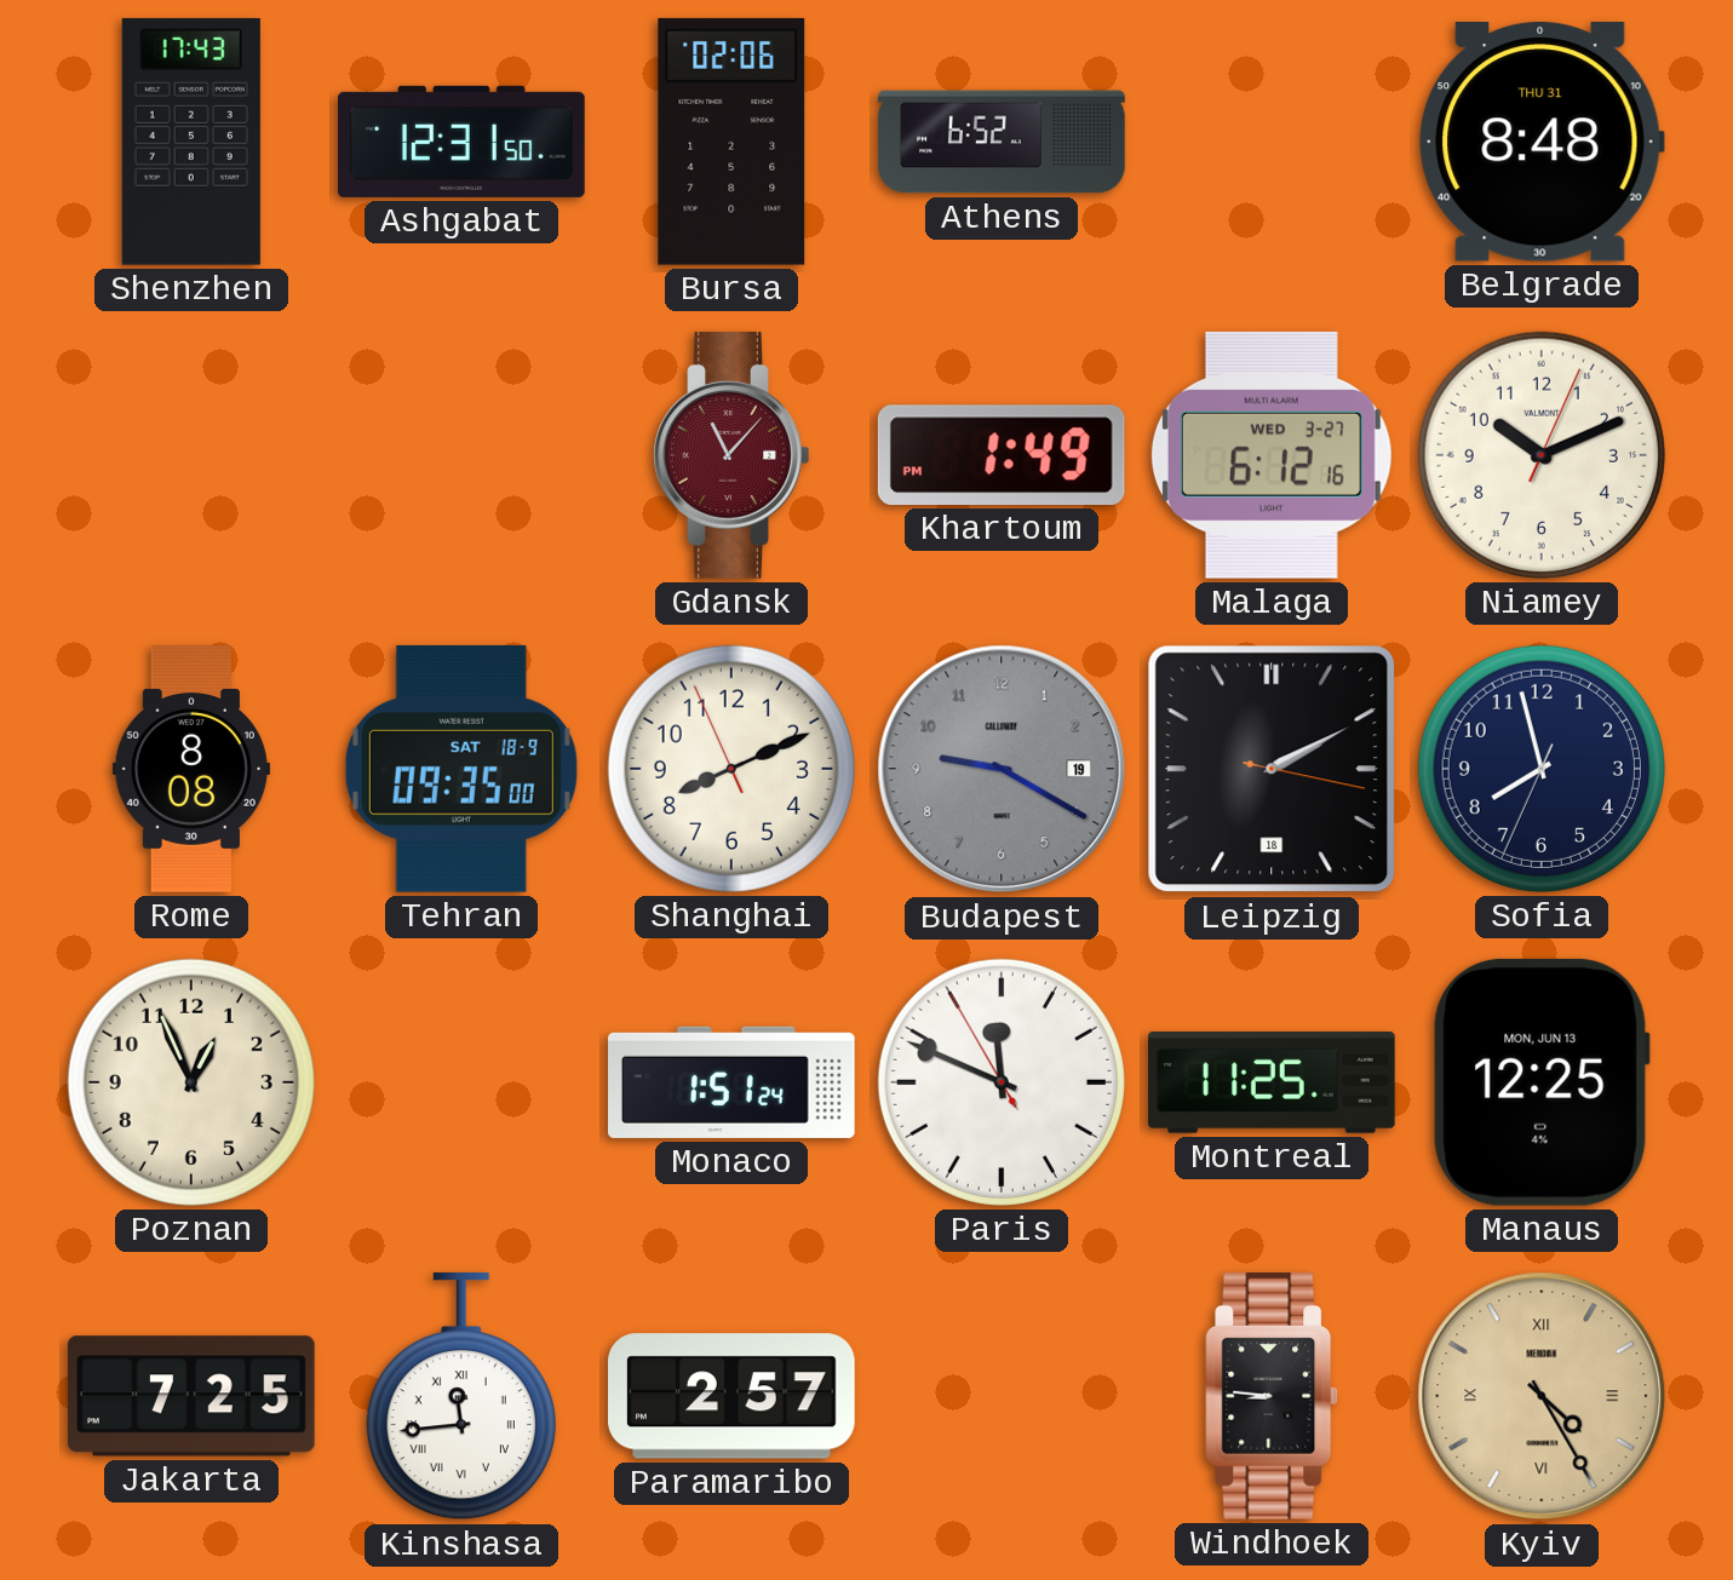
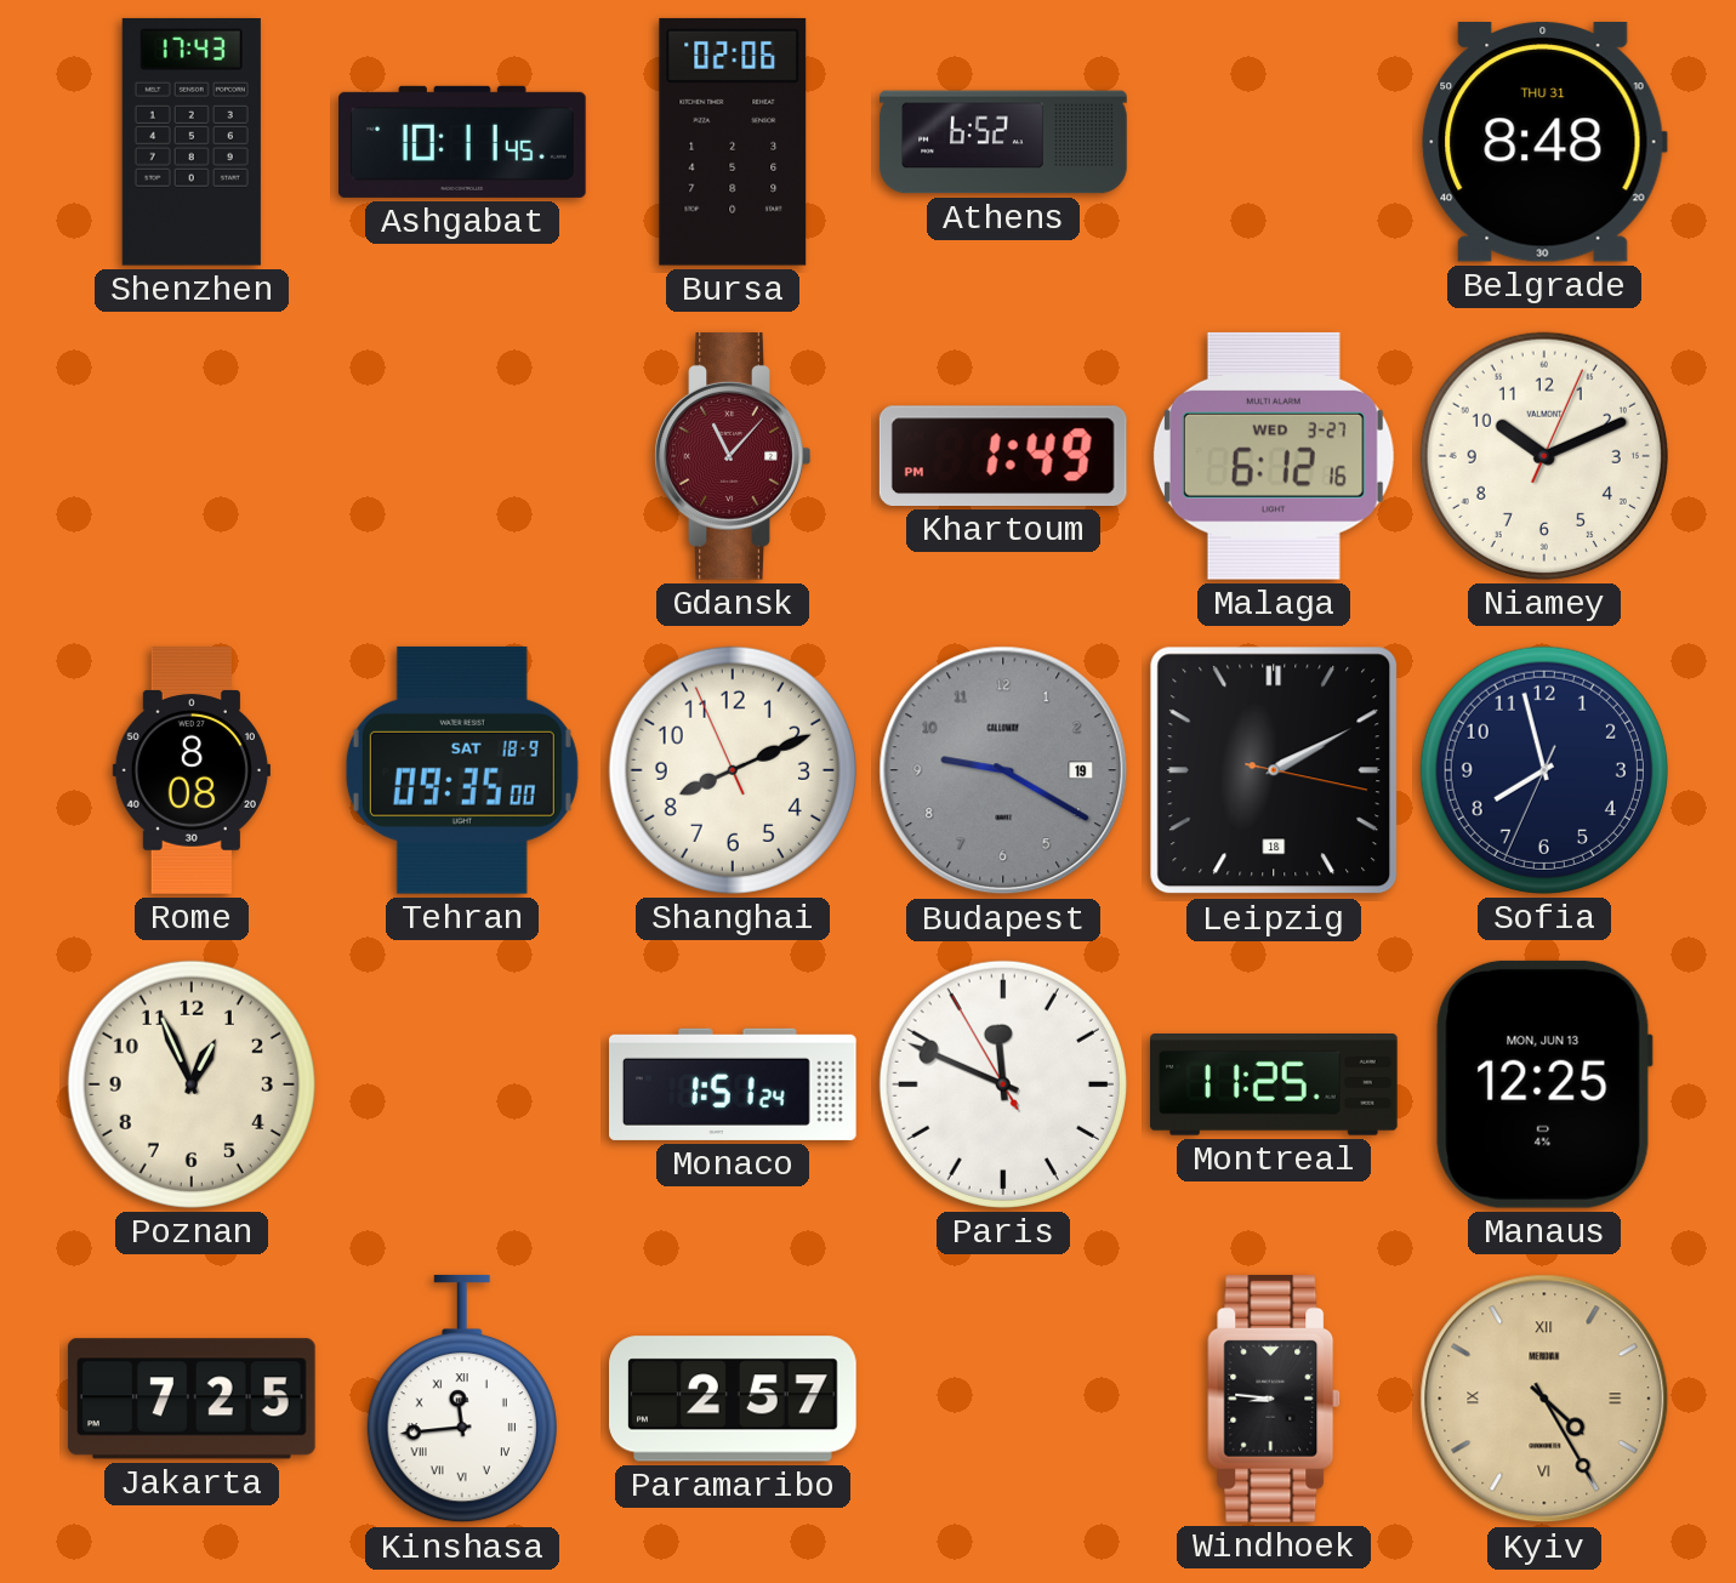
Ashgabat: 12:31 -> 10:11
